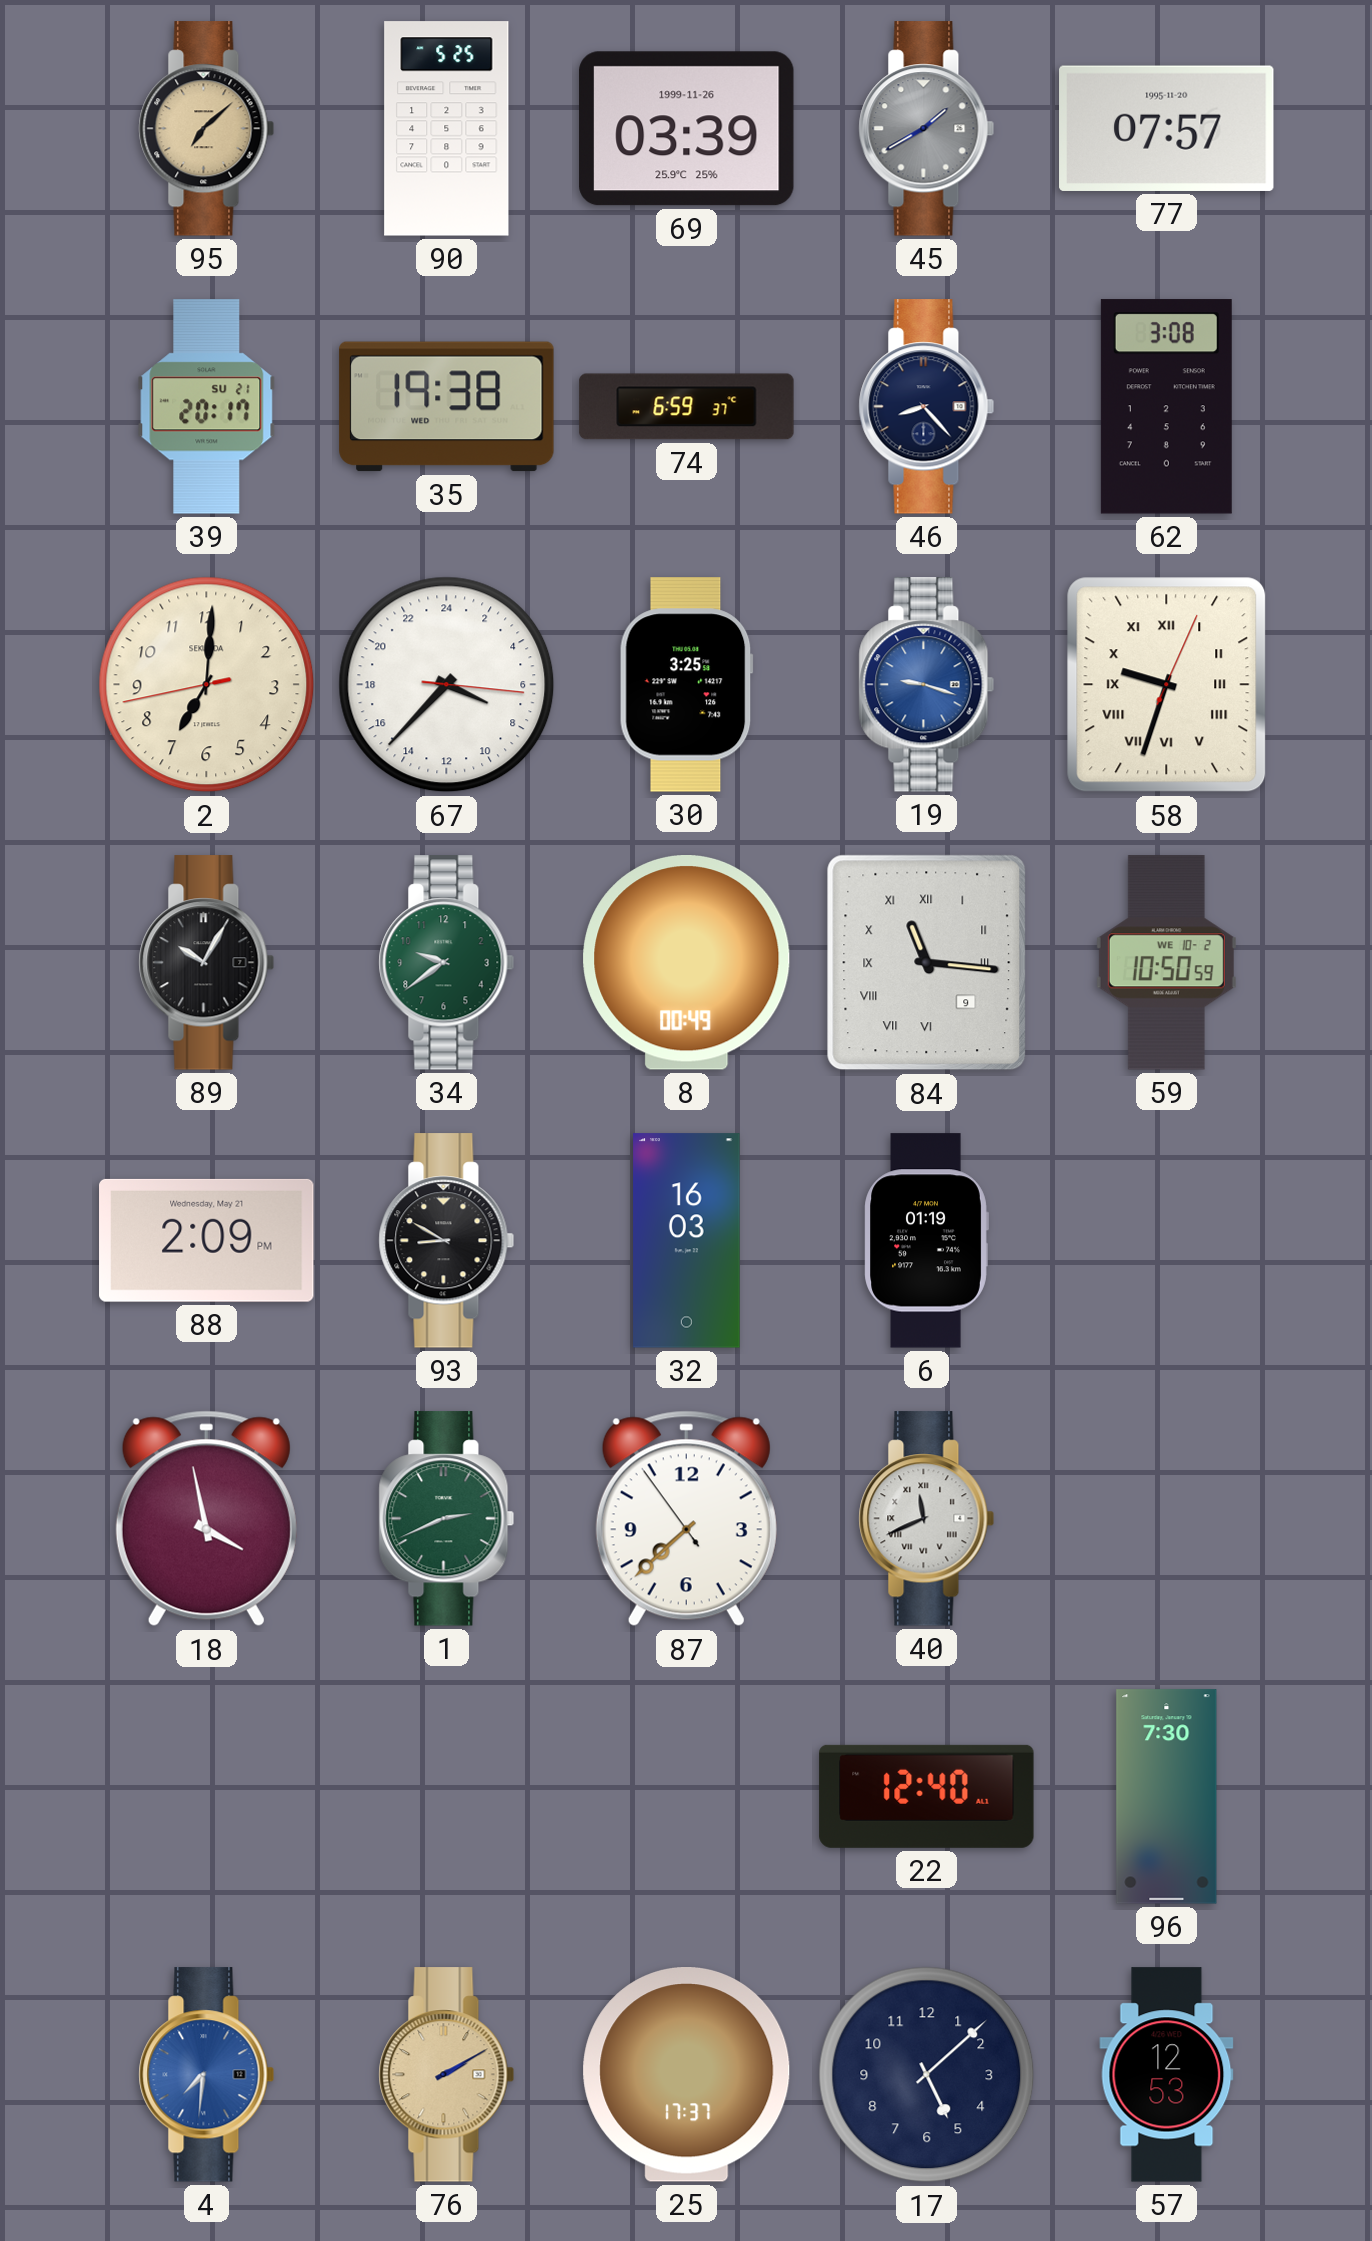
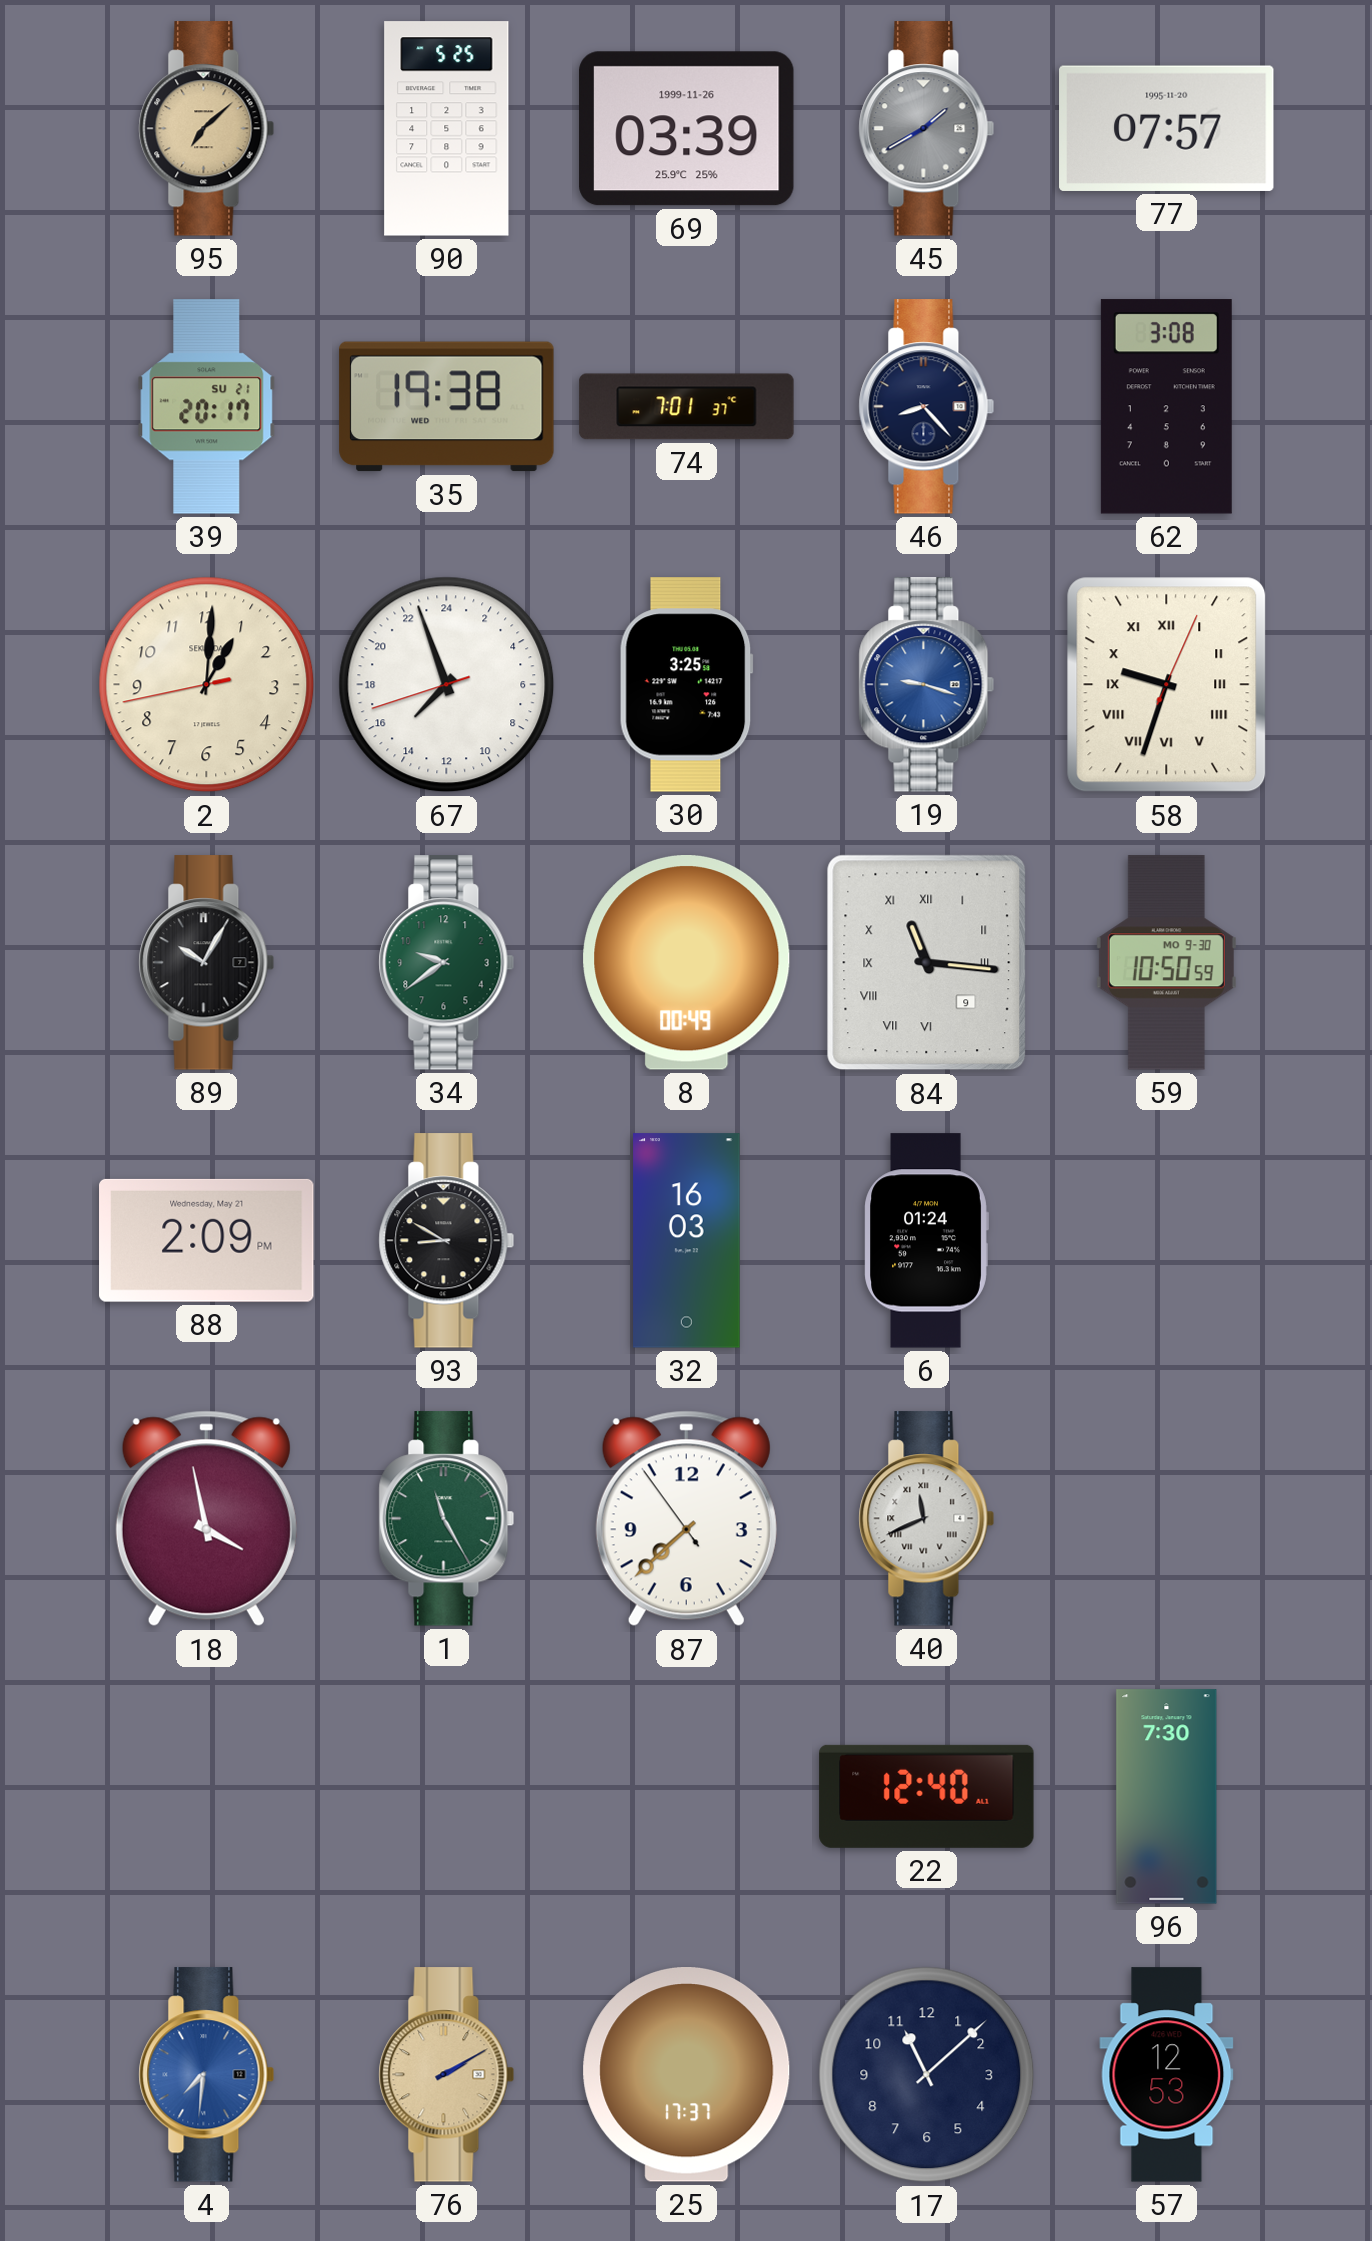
74: 6:59 -> 7:01
2: 7:00 -> 1:00
67: 7:37 -> 14:56
59 date: WE 10-2 -> MO 9-30
6: 01:19 -> 01:24
1: 2:41 -> 11:25
17: 5:08 -> 11:08
